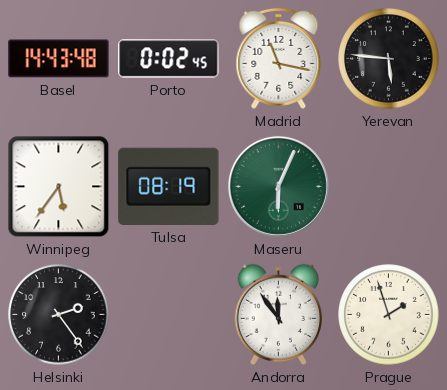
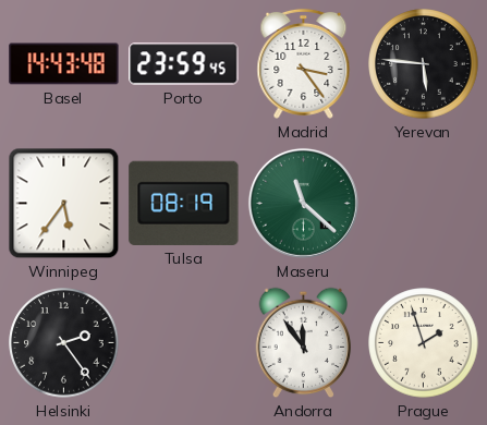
Porto: 0:02 -> 23:59
Madrid: 11:17 -> 3:24
Maseru: 6:04 -> 11:22
